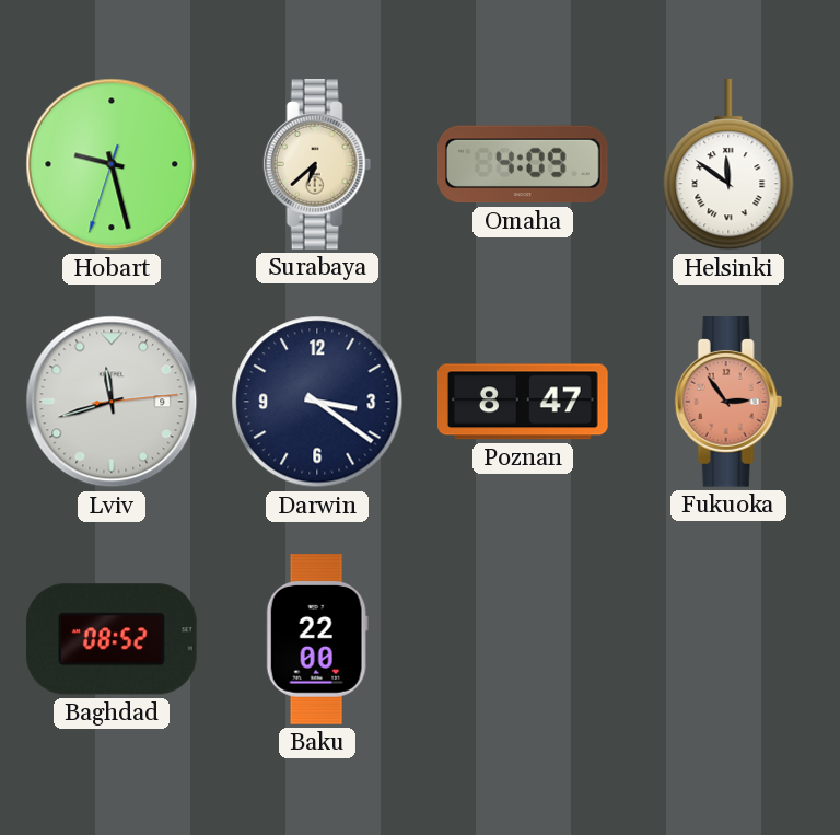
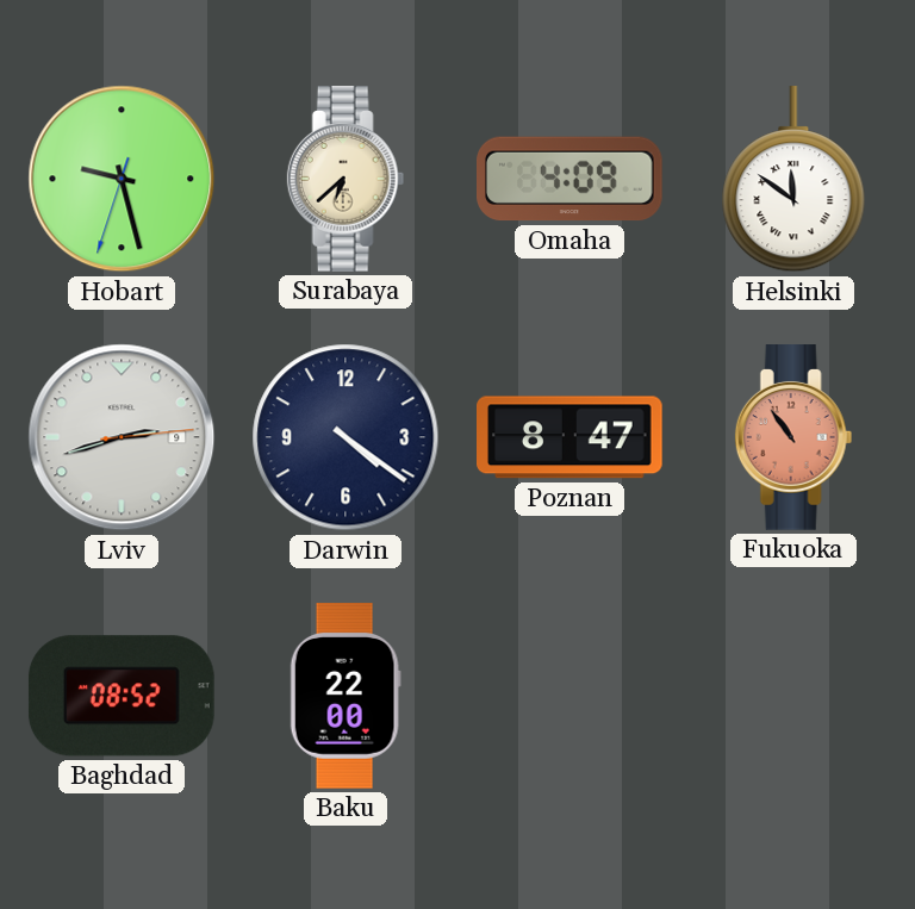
Lviv: 11:42 -> 2:42
Darwin: 3:21 -> 4:21
Fukuoka: 2:54 -> 10:54
